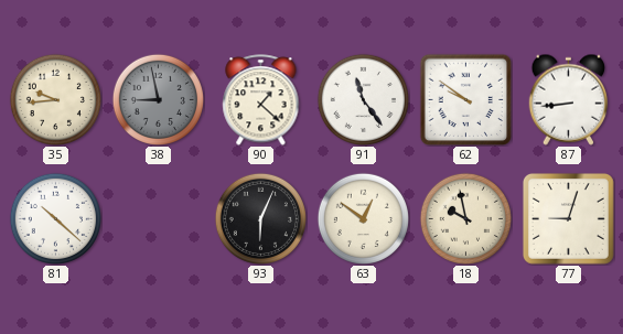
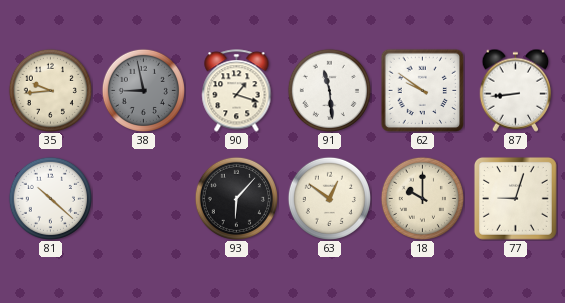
90: 1:22 -> 1:18
91: 11:24 -> 11:29
93: 6:04 -> 6:07
18: 9:58 -> 10:00
